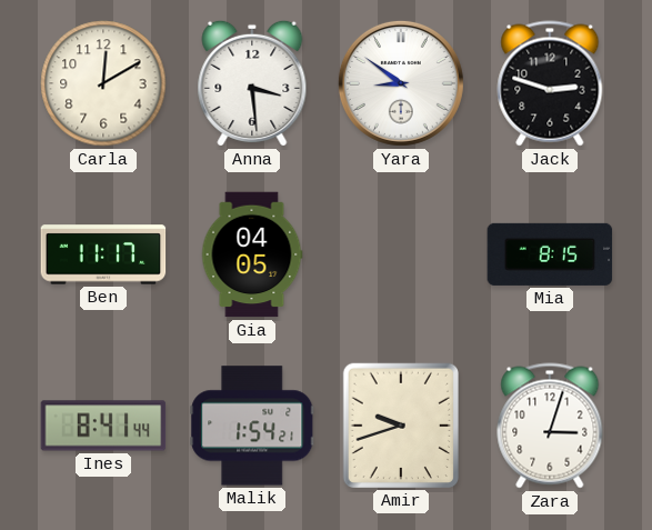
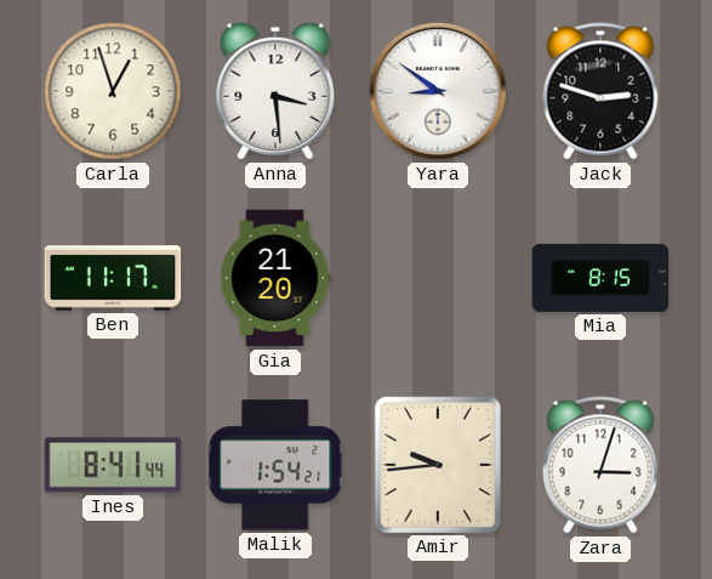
Carla: 12:10 -> 12:57
Gia: 04:05 -> 21:20
Amir: 9:42 -> 9:44
